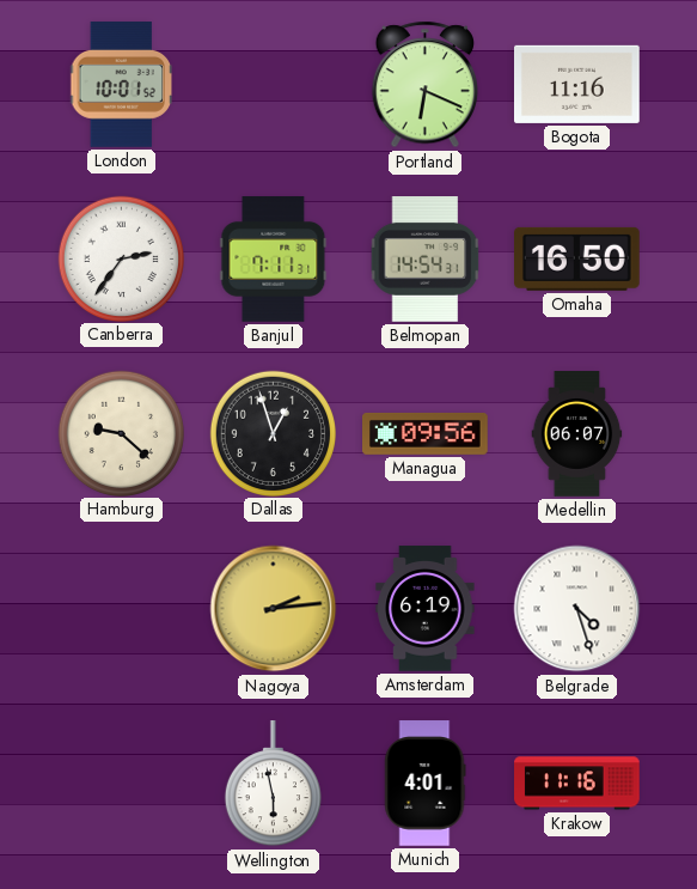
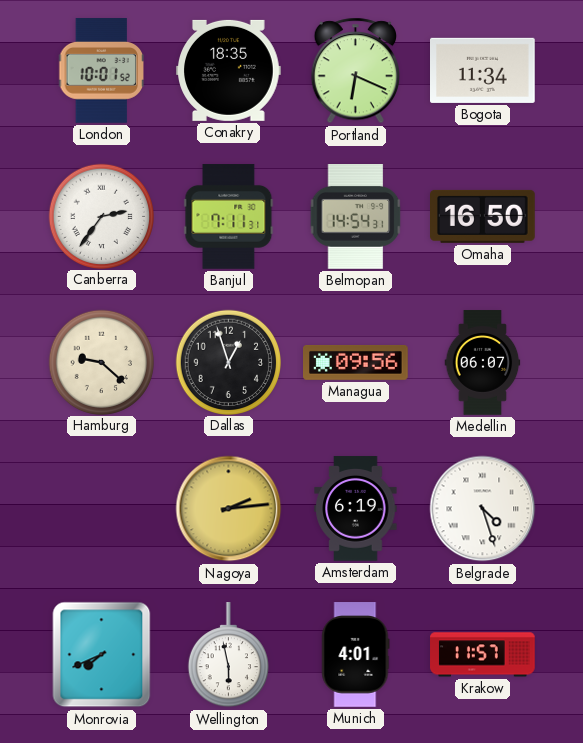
Conakry: none -> 18:35
Bogota: 11:16 -> 11:34
Monrovia: none -> 7:41
Krakow: 11:16 -> 11:57
